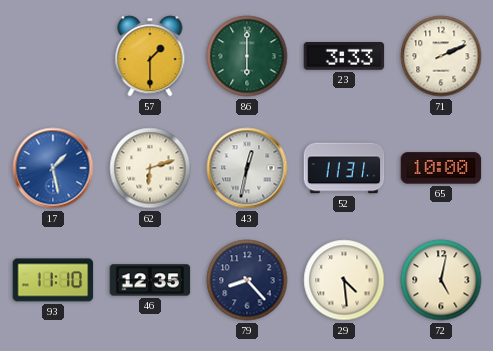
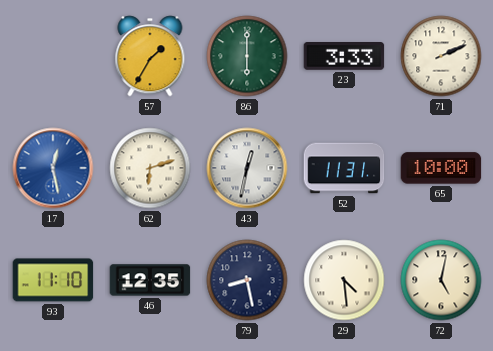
57: 1:30 -> 1:35
17: 1:28 -> 12:28
79: 8:23 -> 8:28
